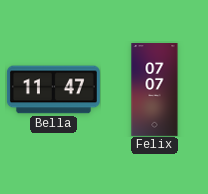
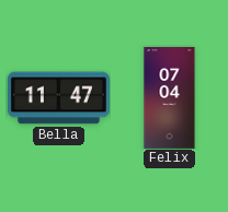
Felix: 07:07 -> 07:04
